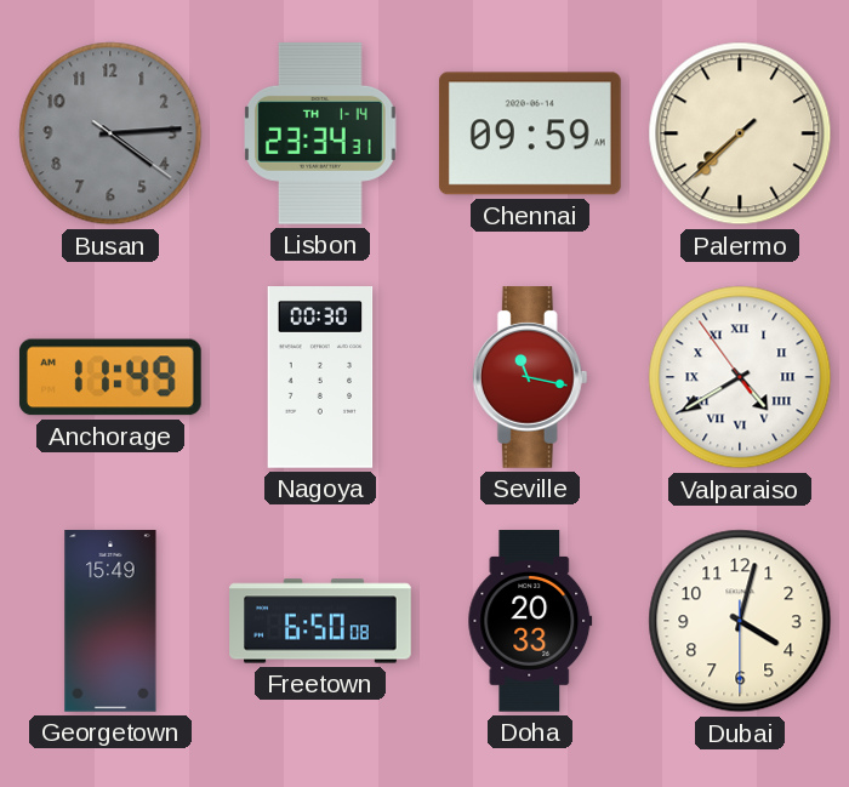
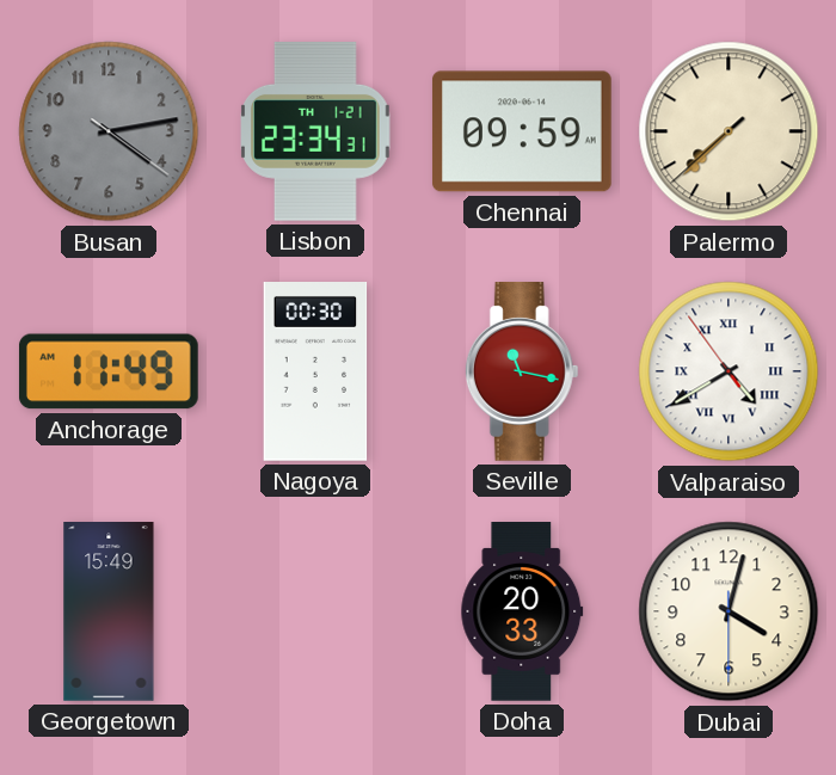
Busan: 4:14 -> 4:13
Lisbon date: TH 1-14 -> TH 1-21
Freetown: 6:50 -> none
